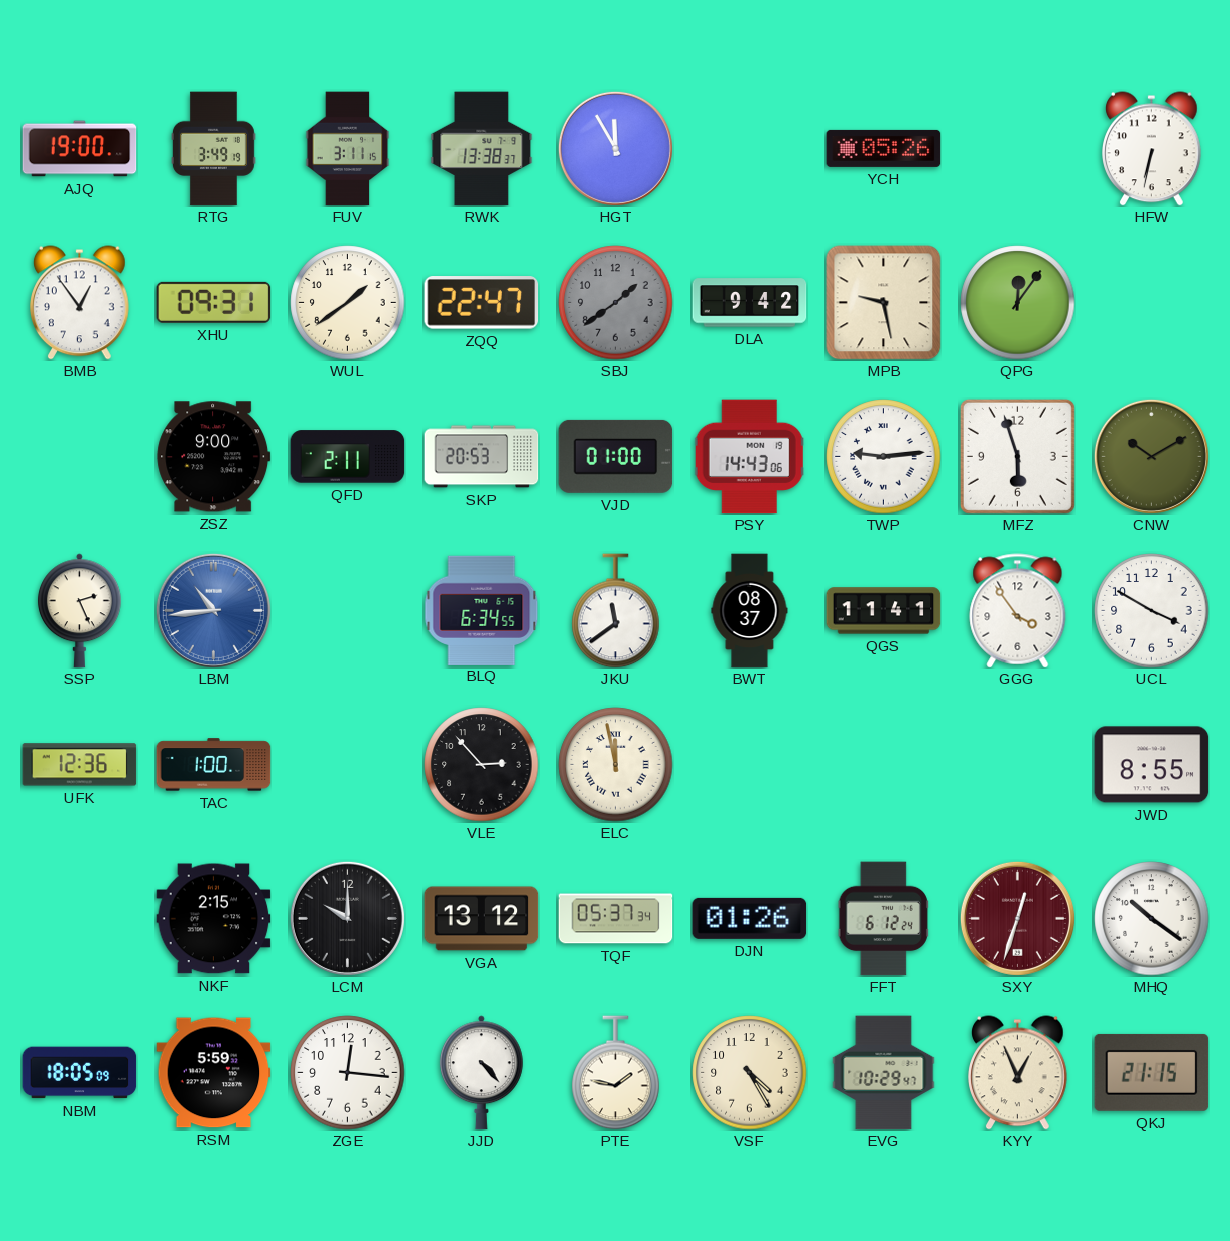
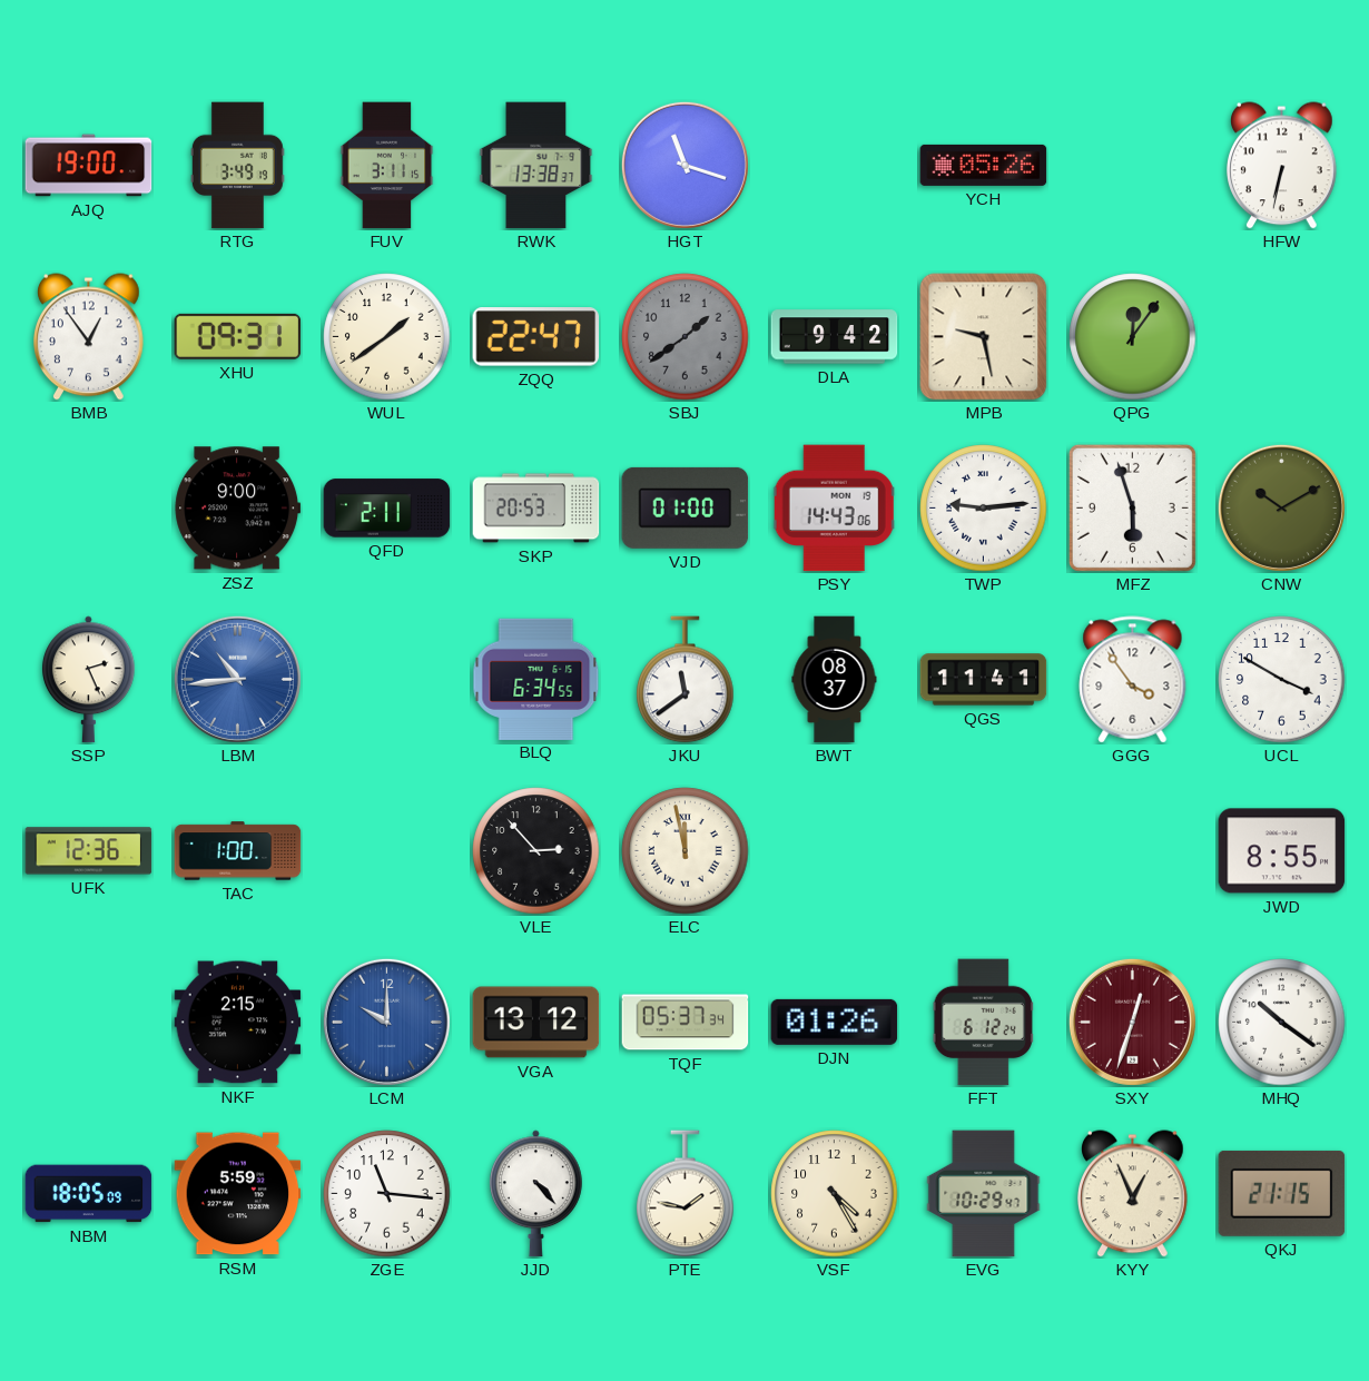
HGT: 11:55 -> 11:18
LCM dial: black -> blue
ZGE: 12:16 -> 11:16
